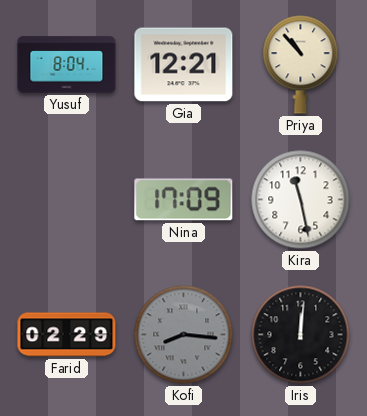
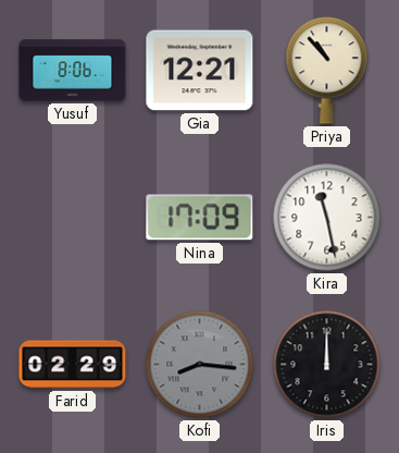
Yusuf: 8:04 -> 8:06
Iris: 12:01 -> 12:00
